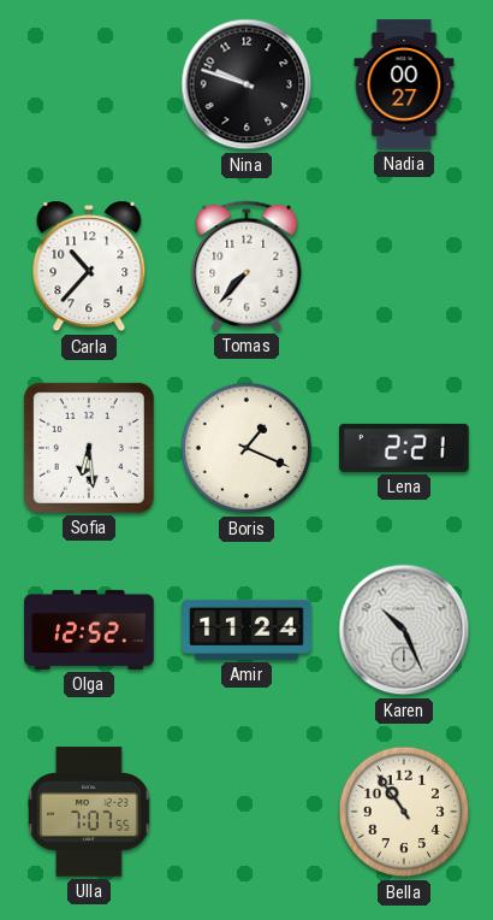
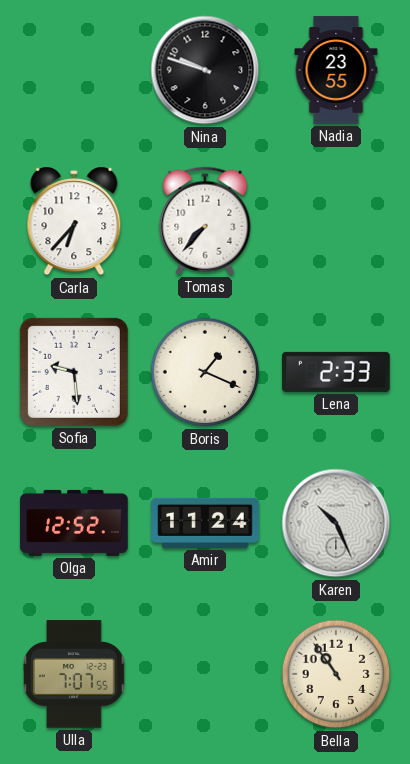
Nadia: 00:27 -> 23:55
Carla: 10:37 -> 6:37
Sofia: 6:29 -> 9:29
Lena: 2:21 -> 2:33
